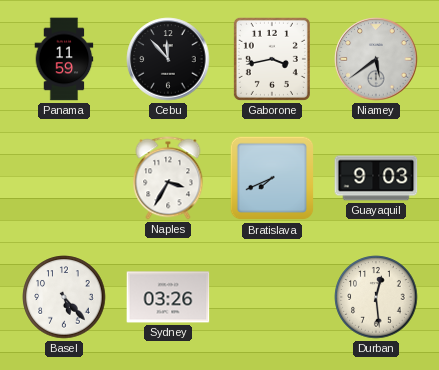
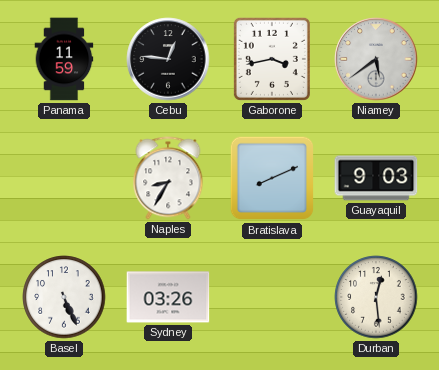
Cebu: 11:53 -> 12:46
Naples: 3:35 -> 8:35
Bratislava: 7:41 -> 8:11
Basel: 5:23 -> 5:26
